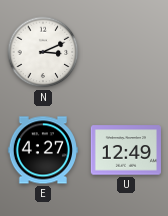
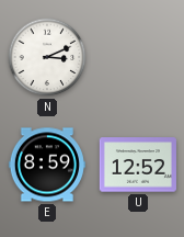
E: 4:27 -> 8:59
U: 12:49 -> 12:52
